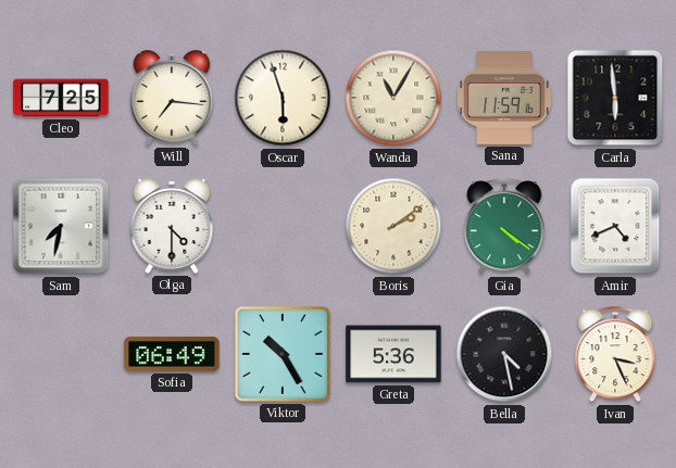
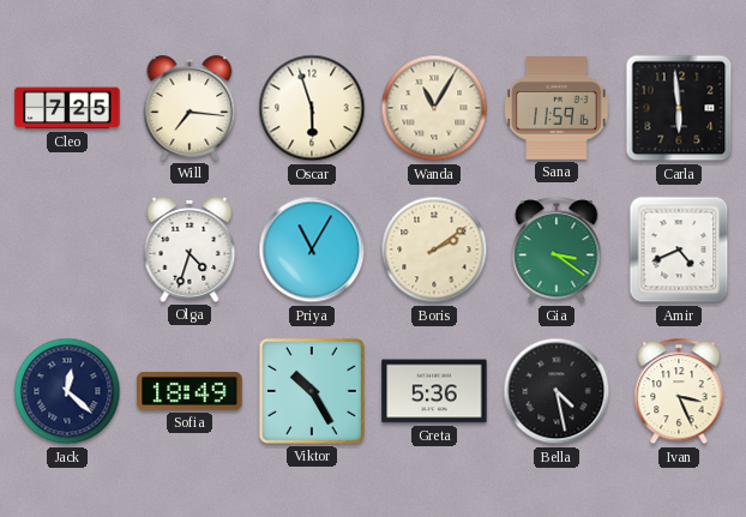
Sam: 7:32 -> none
Olga: 4:30 -> 4:33
Priya: none -> 11:05
Gia: 4:21 -> 3:21
Jack: none -> 12:22
Sofia: 06:49 -> 18:49
